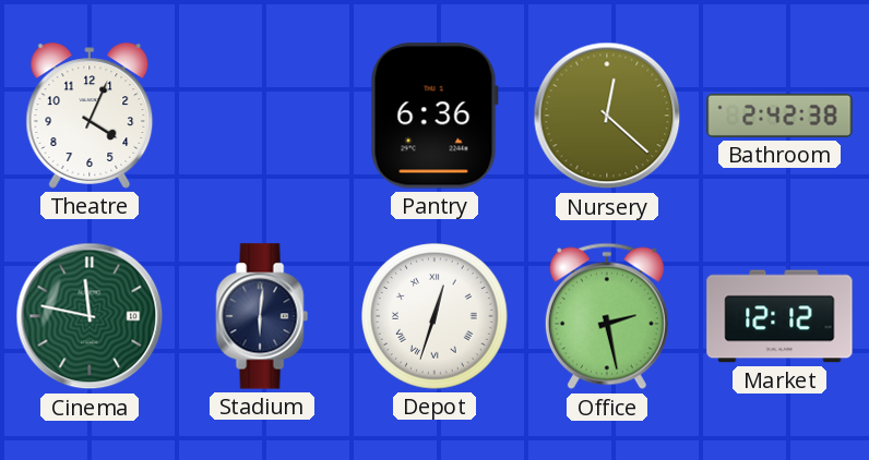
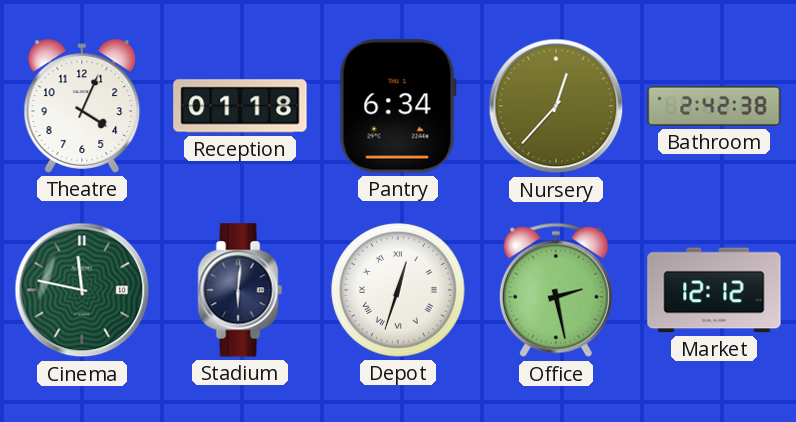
Reception: none -> 01:18
Pantry: 6:36 -> 6:34
Nursery: 12:22 -> 12:37
